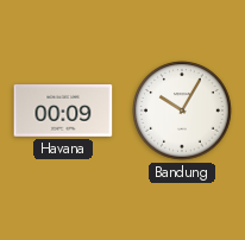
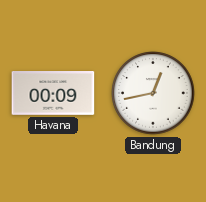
Bandung: 10:05 -> 12:43
